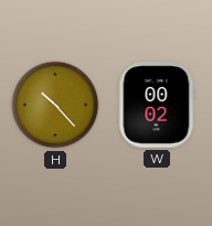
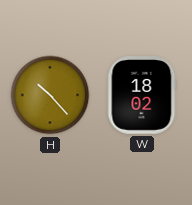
W: 00:02 -> 18:02
